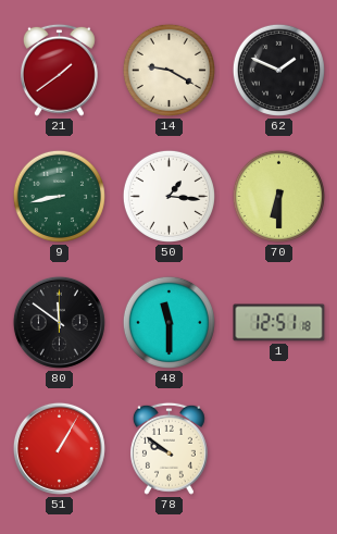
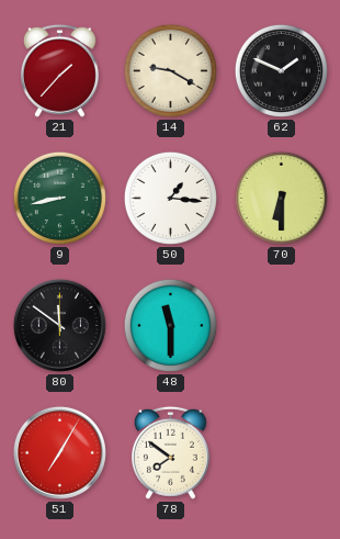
21: 1:39 -> 1:37
1: 12:51 -> none
51: 1:05 -> 7:05
78: 9:51 -> 7:51
